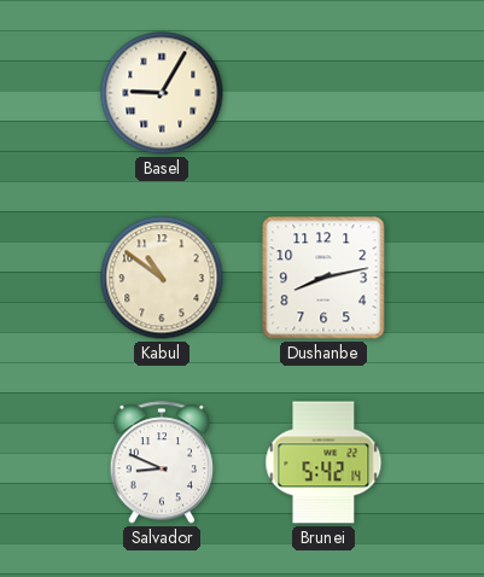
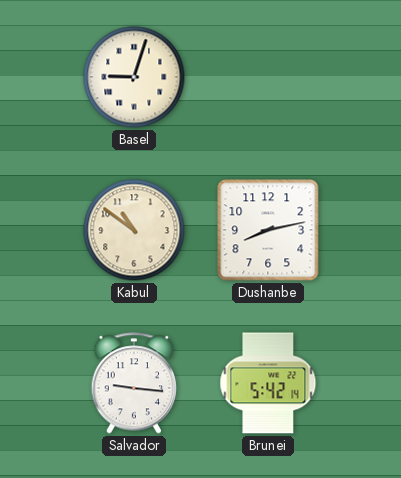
Basel: 9:05 -> 9:03
Salvador: 8:49 -> 9:16
